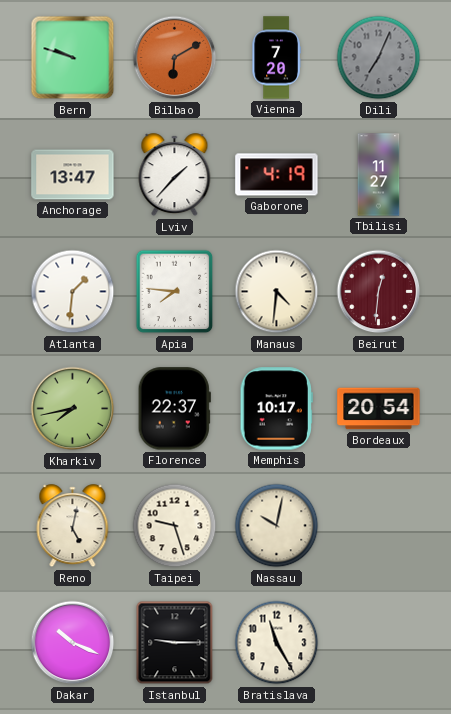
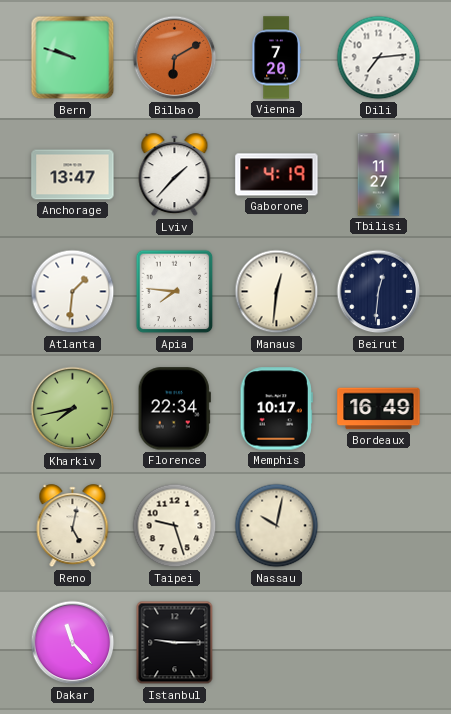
Dili: 7:04 -> 7:14
Dili dial: grey -> white
Manaus: 4:31 -> 12:31
Beirut dial: burgundy -> navy
Florence: 22:37 -> 22:34
Bordeaux: 20:54 -> 16:49
Dakar: 10:19 -> 11:23
Bratislava: 11:25 -> none
